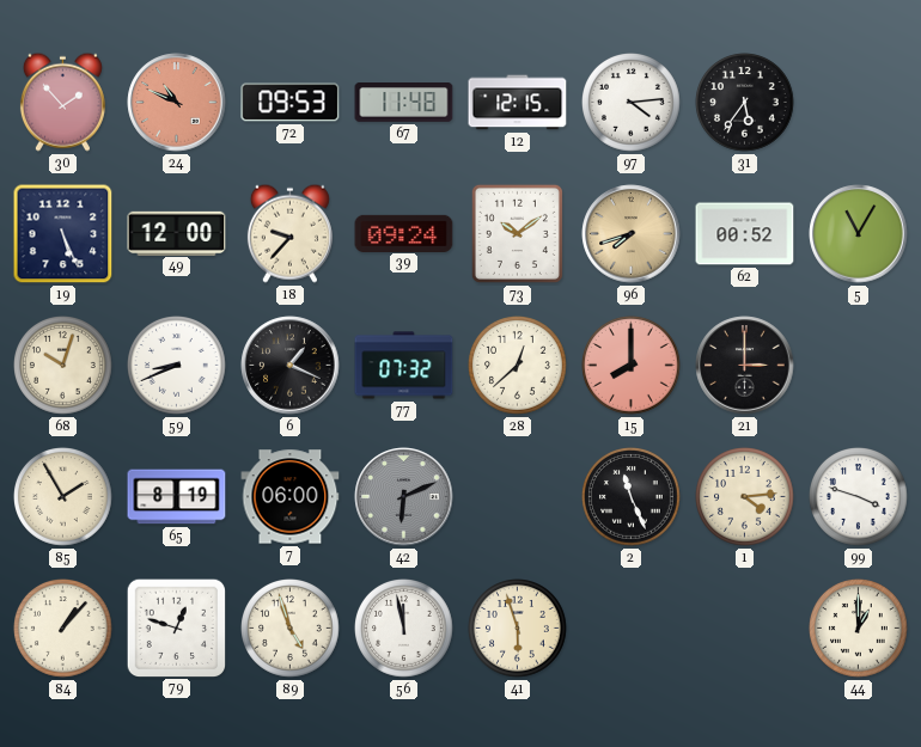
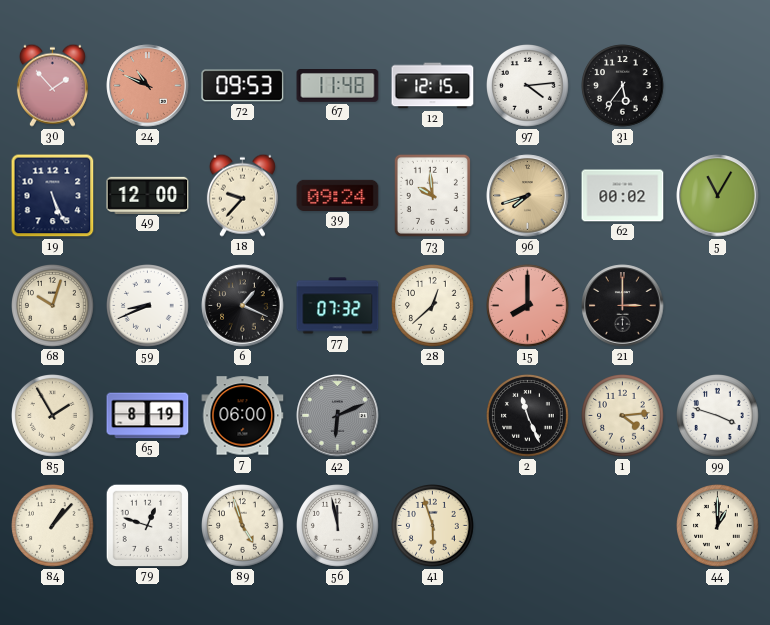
73: 10:09 -> 9:59
62: 00:52 -> 00:02
